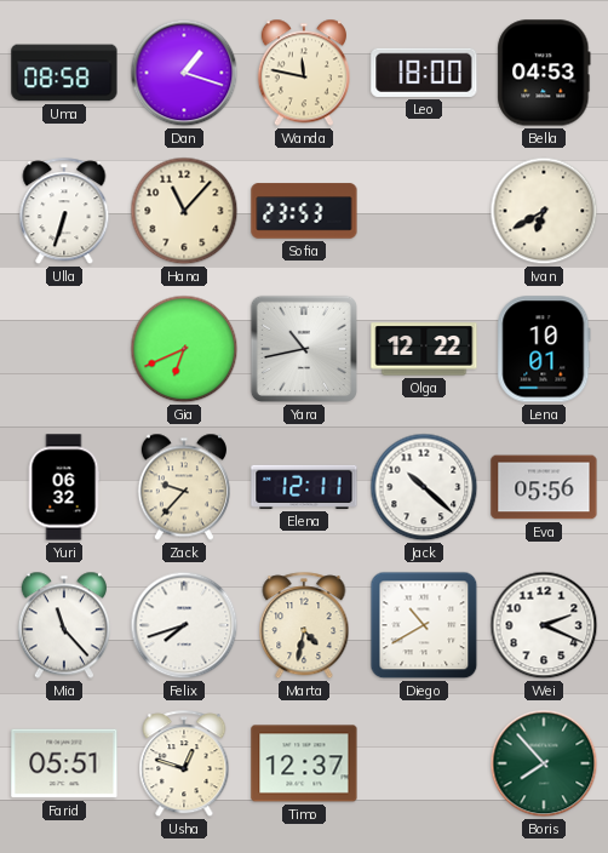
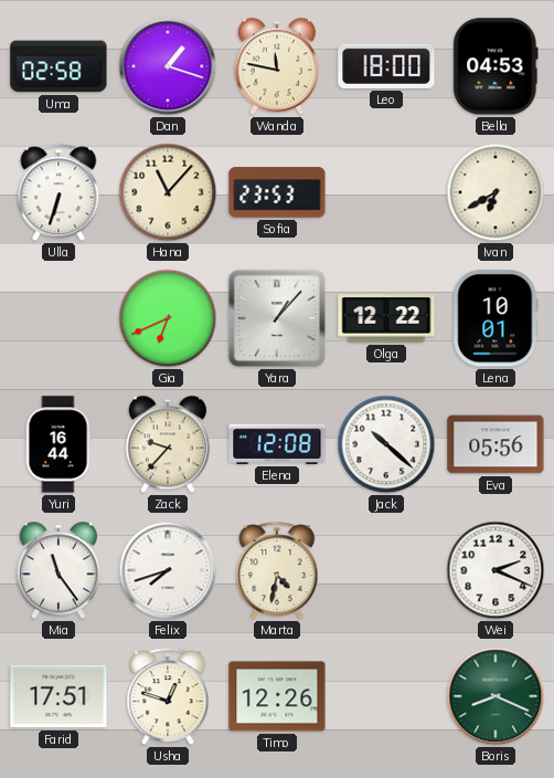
Uma: 08:58 -> 02:58
Yara: 10:43 -> 1:07
Yuri: 06:32 -> 16:44
Elena: 12:11 -> 12:08
Mia: 11:23 -> 11:24
Diego: 10:40 -> none
Farid: 05:51 -> 17:51
Timo: 12:37 -> 12:26
Boris: 7:53 -> 8:19
